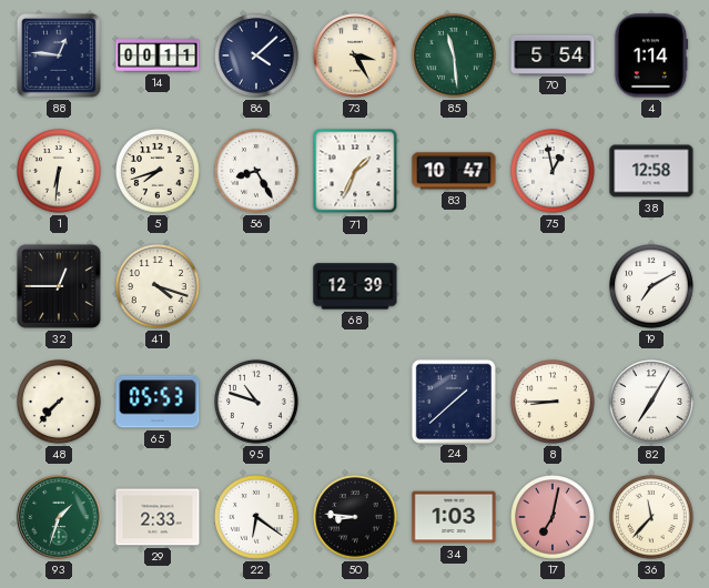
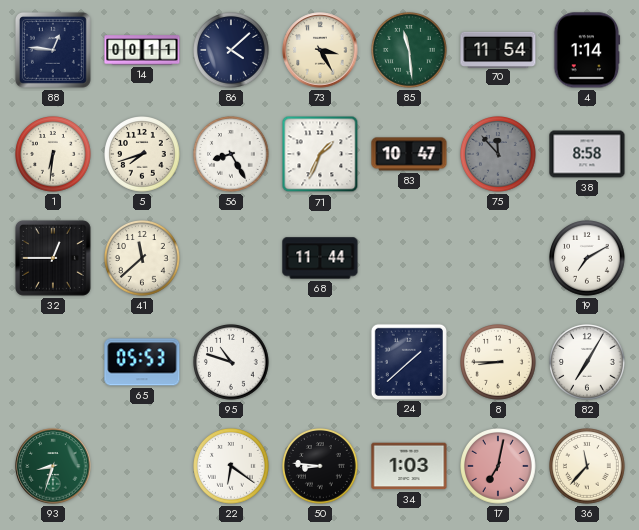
70: 5:54 -> 11:54
75: 12:58 -> 11:53
75 dial: white -> grey
38: 12:58 -> 8:58
41: 4:18 -> 11:38
68: 12:39 -> 11:44
48: 7:37 -> none
93: 1:33 -> 8:33
29: 2:33 -> none
